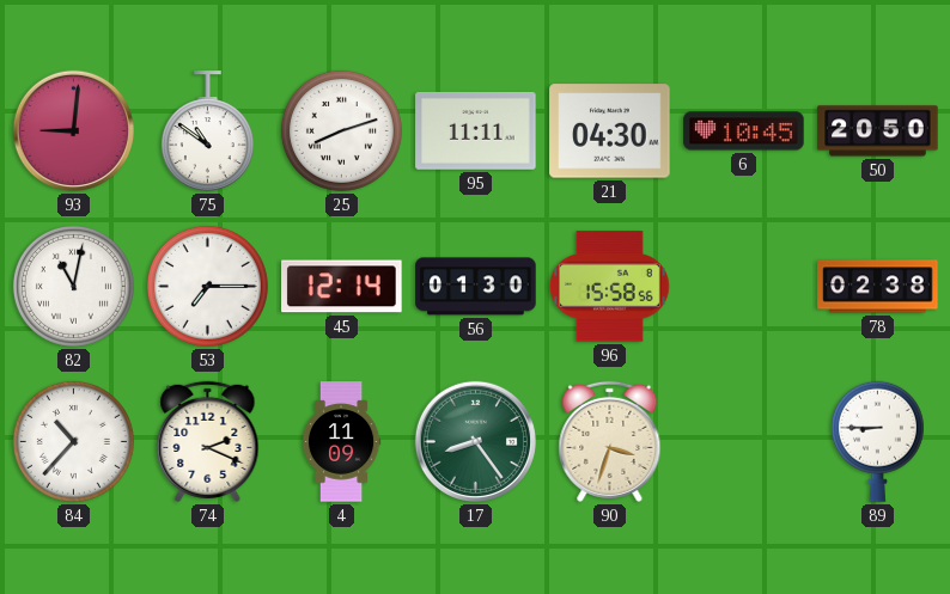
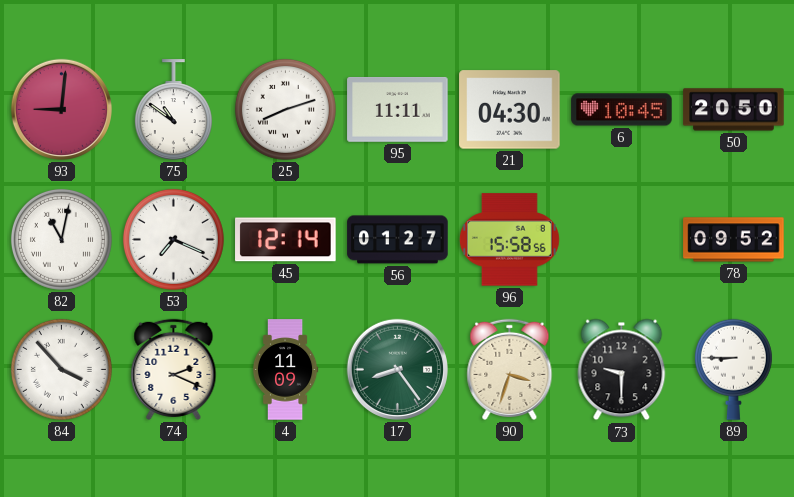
53: 7:15 -> 7:19
56: 01:30 -> 01:27
78: 02:38 -> 09:52
84: 10:37 -> 3:53
73: none -> 9:30
